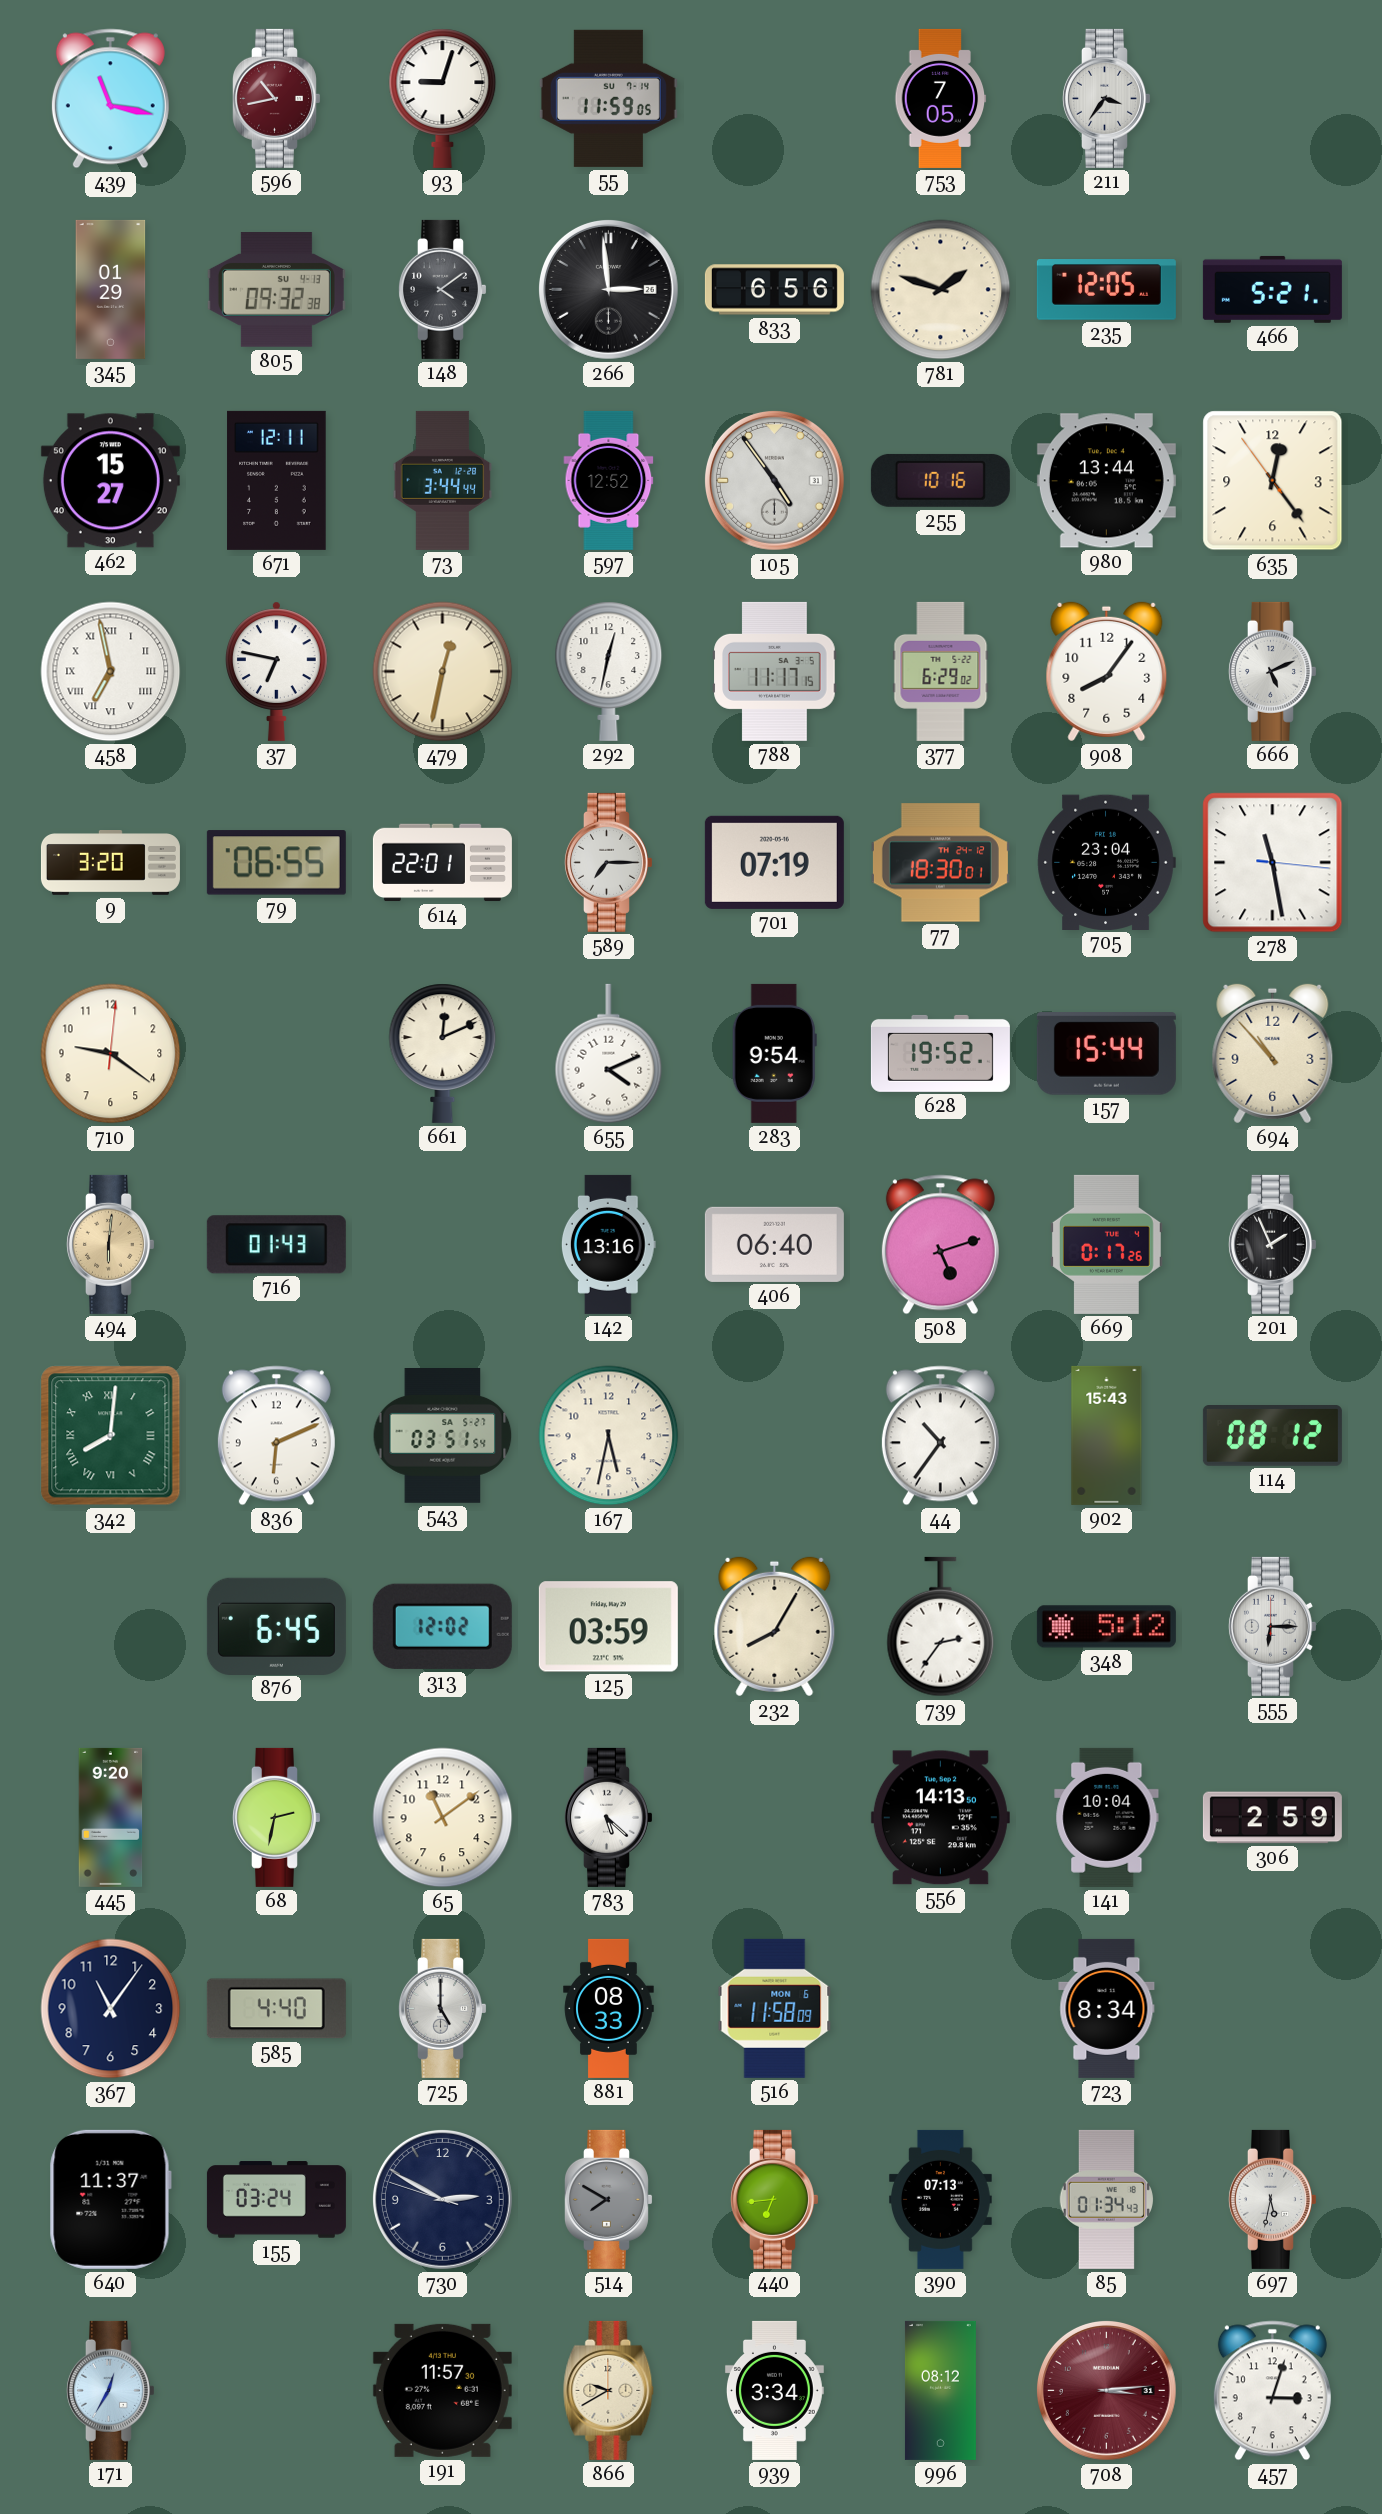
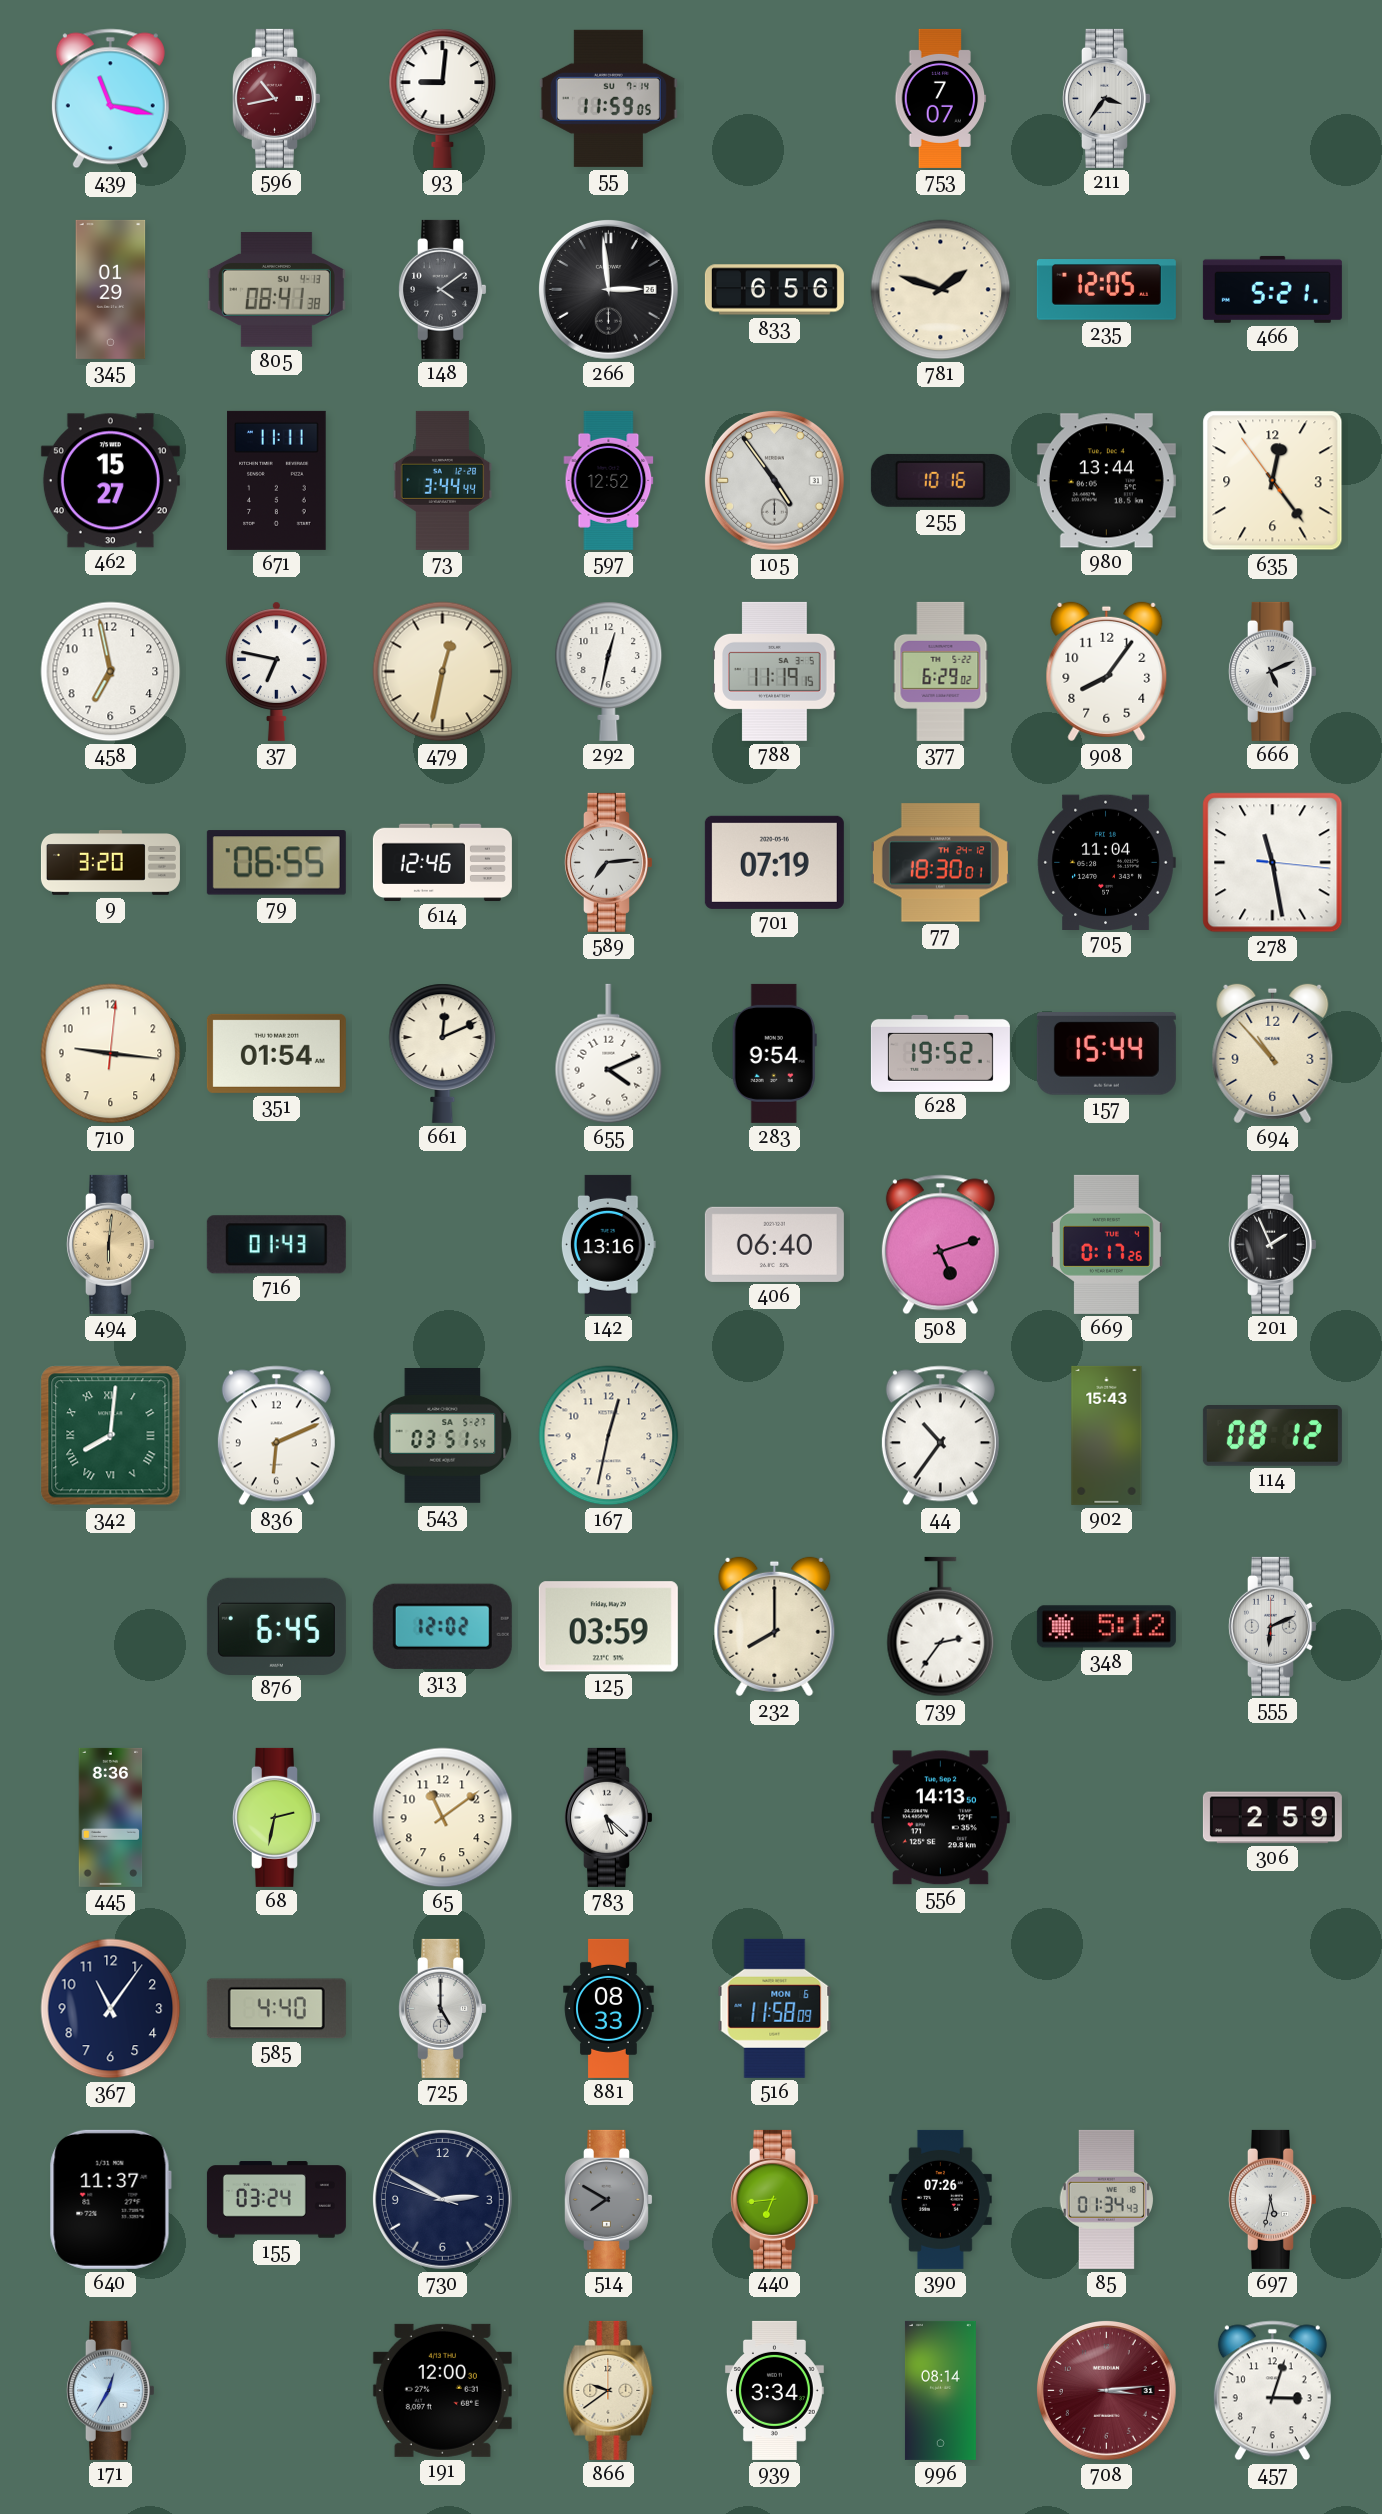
93: 9:03 -> 9:01
753: 7:05 -> 7:07
805: 09:32 -> 08:41
671: 12:11 -> 11:11
458 numerals: Roman -> Arabic
788: 11:17 -> 11:19
614: 22:01 -> 12:46
589: 7:15 -> 7:14
705: 23:04 -> 11:04
710: 9:21 -> 9:16
351: none -> 01:54
167: 5:32 -> 12:32
232: 8:05 -> 8:00
555: 6:15 -> 6:11
445: 9:20 -> 8:36
141: 10:04 -> none
723: 8:34 -> none
390: 07:13 -> 07:26
191: 11:57 -> 12:00
866: 9:40 -> 9:39
996: 08:12 -> 08:14
